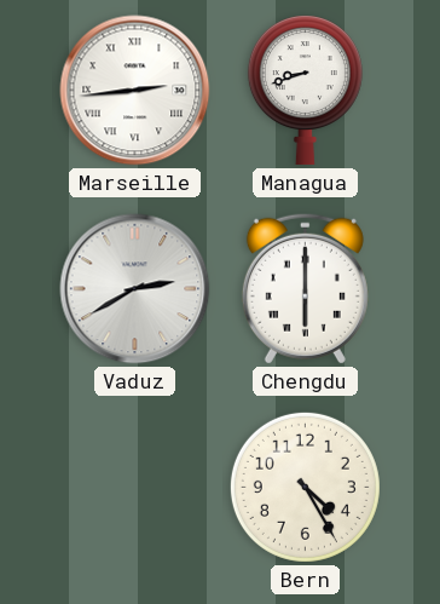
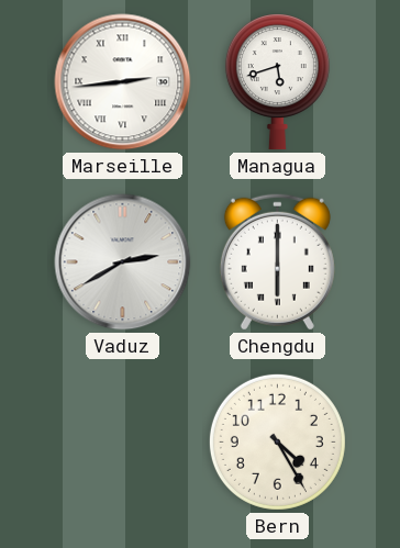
Managua: 8:42 -> 5:42
